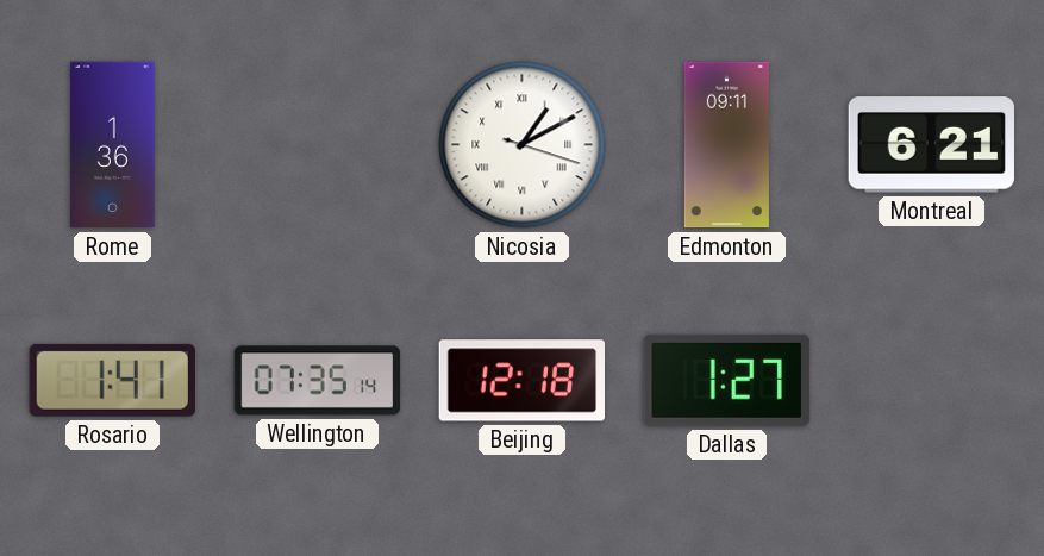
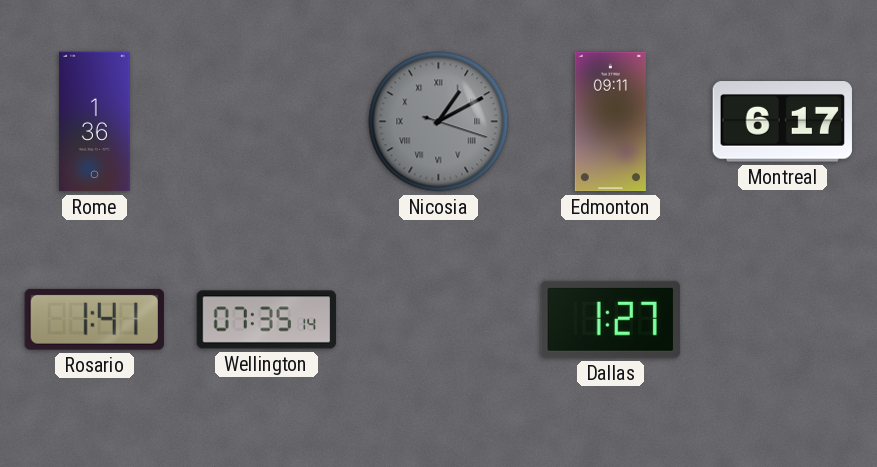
Nicosia dial: white -> grey
Montreal: 6:21 -> 6:17
Beijing: 12:18 -> none
